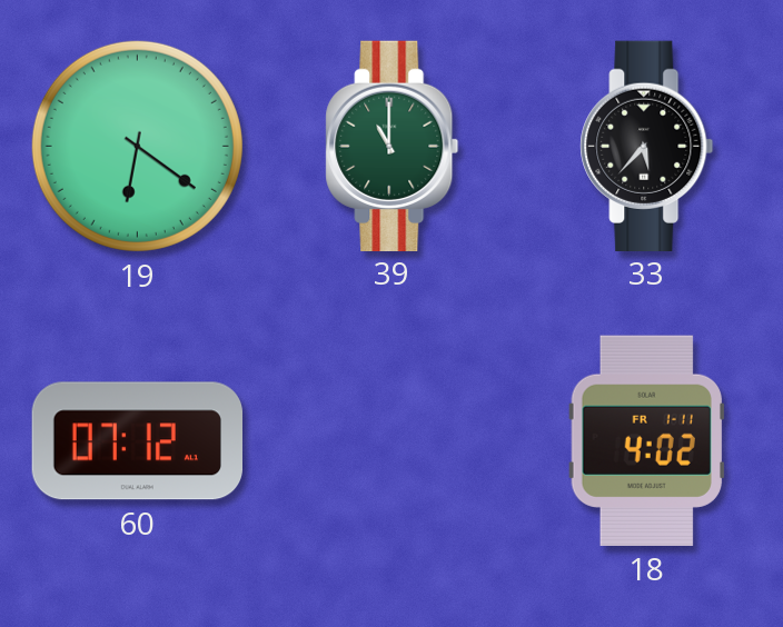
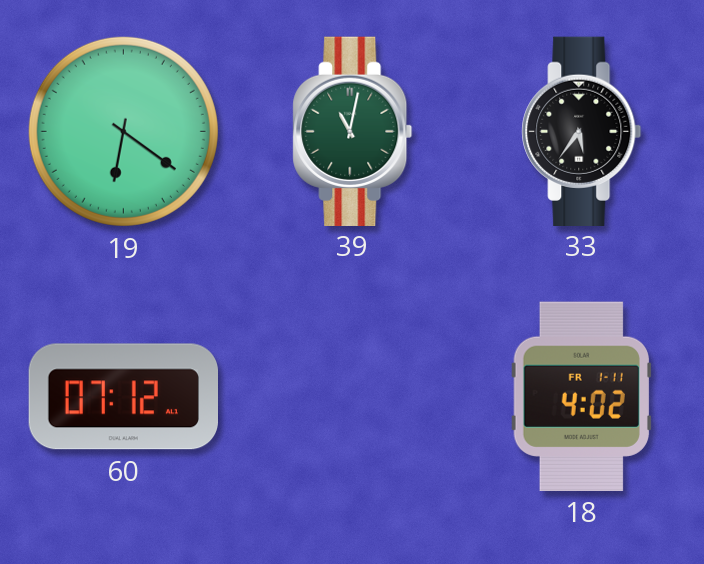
39: 11:00 -> 11:02
33: 5:37 -> 5:36
